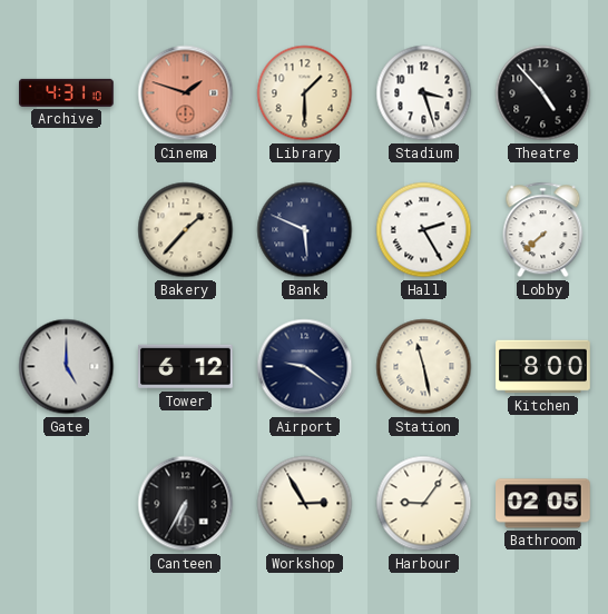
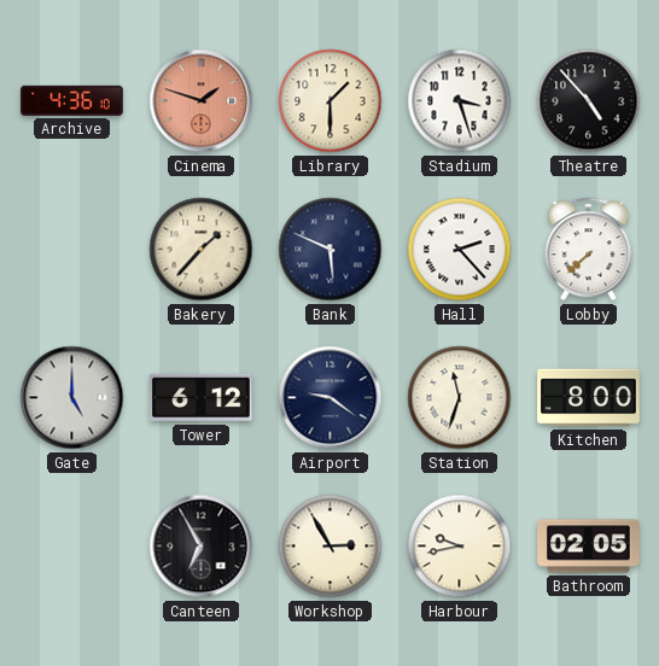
Archive: 4:31 -> 4:36
Hall: 2:25 -> 2:23
Station: 11:28 -> 11:33
Canteen: 6:35 -> 6:55
Harbour: 9:06 -> 9:43
